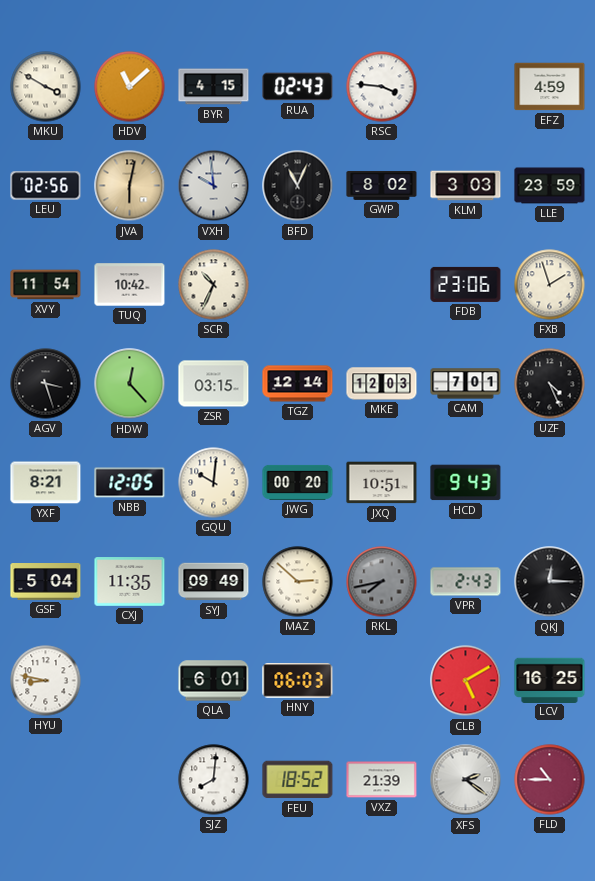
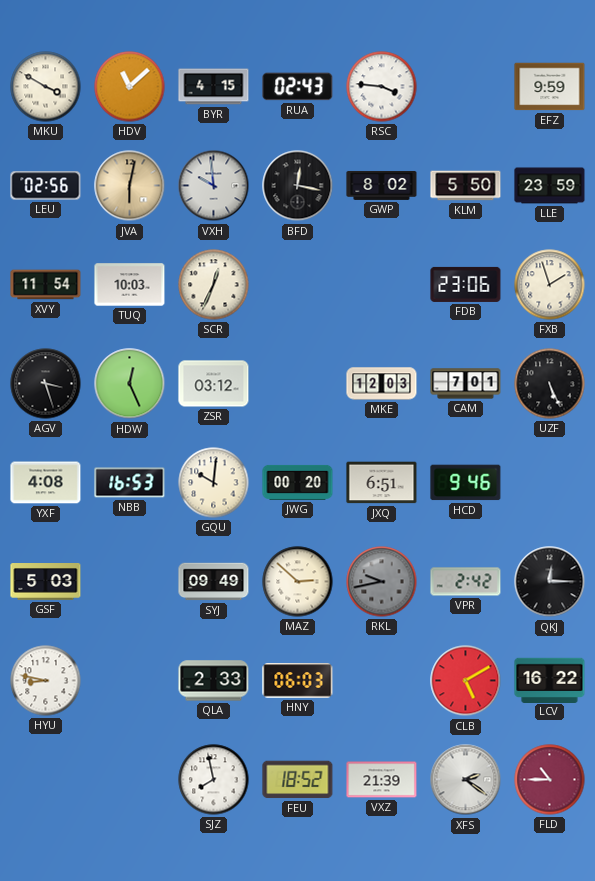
EFZ: 4:59 -> 9:59
BFD: 11:04 -> 12:17
KLM: 3:03 -> 5:50
TUQ: 10:42 -> 10:03
SCR: 10:34 -> 12:34
HDW: 12:23 -> 12:26
ZSR: 03:15 -> 03:12
TGZ: 12:14 -> none
UZF: 4:26 -> 5:26
YXF: 8:21 -> 4:08
NBB: 12:05 -> 16:53
JXQ: 10:51 -> 6:51
HCD: 9:43 -> 9:46
GSF: 5:04 -> 5:03
CXJ: 11:35 -> none
RKL: 7:43 -> 9:43
VPR: 2:43 -> 2:42
QLA: 6:01 -> 2:33
LCV: 16:25 -> 16:22
SJZ: 8:01 -> 7:58
